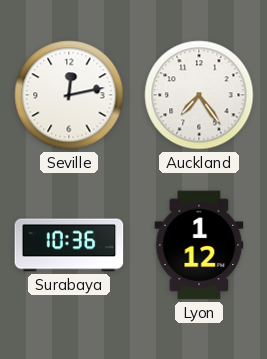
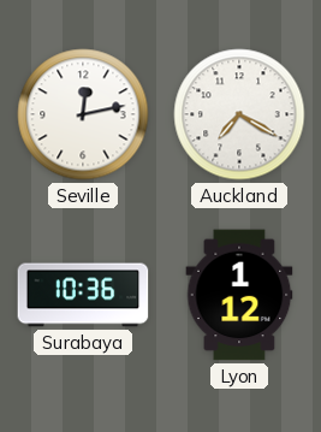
Auckland: 7:24 -> 7:20
